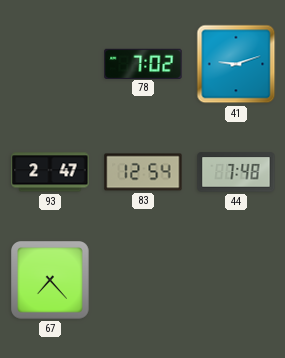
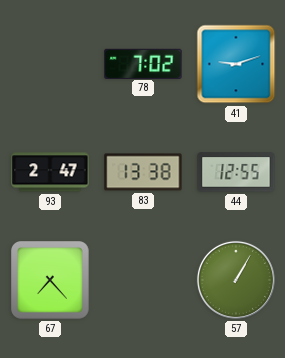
83: 12:54 -> 13:38
44: 7:48 -> 12:55
57: none -> 1:05
